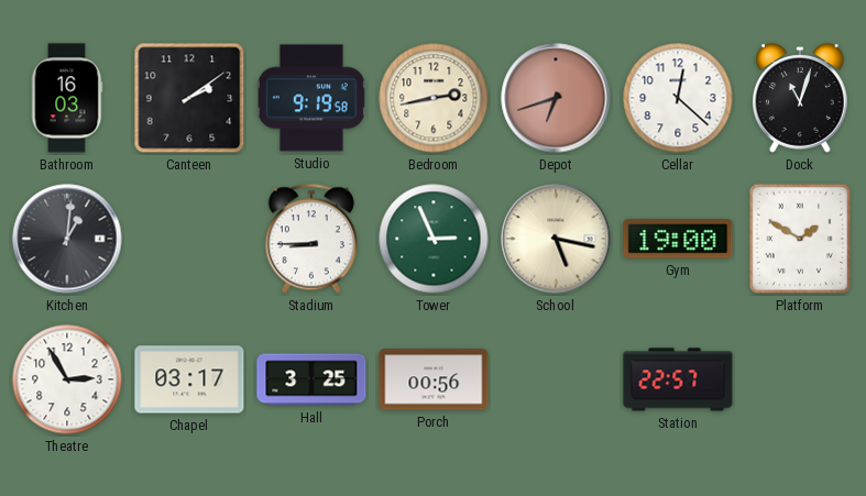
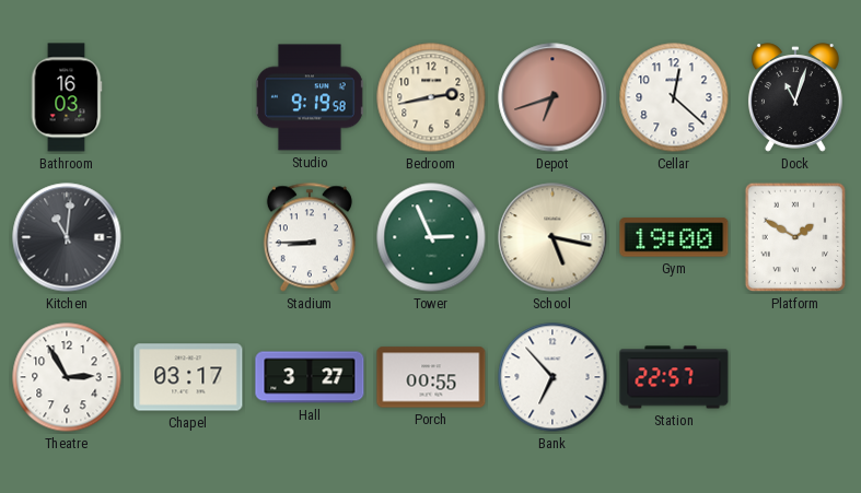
Canteen: 2:09 -> none
Kitchen: 1:01 -> 11:01
Hall: 3:25 -> 3:27
Porch: 00:56 -> 00:55
Bank: none -> 6:53
